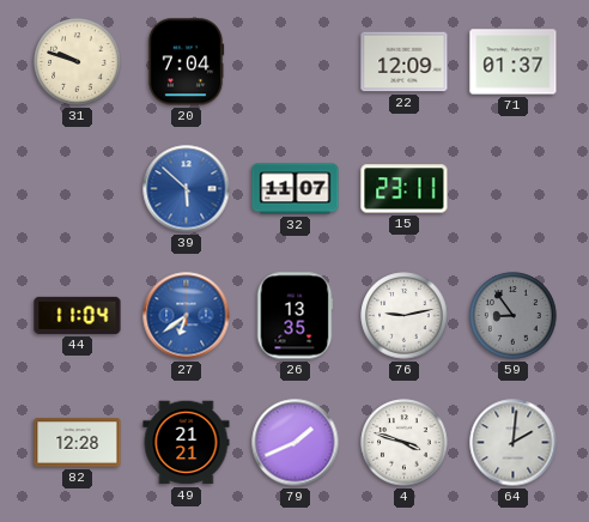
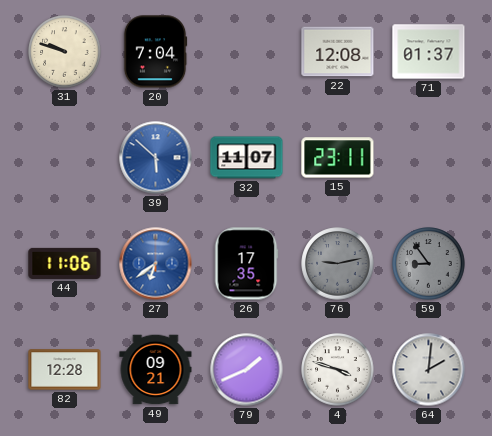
22: 12:09 -> 12:08
44: 11:04 -> 11:06
26: 13:35 -> 17:35
76 dial: white -> grey
49: 21:21 -> 09:21
